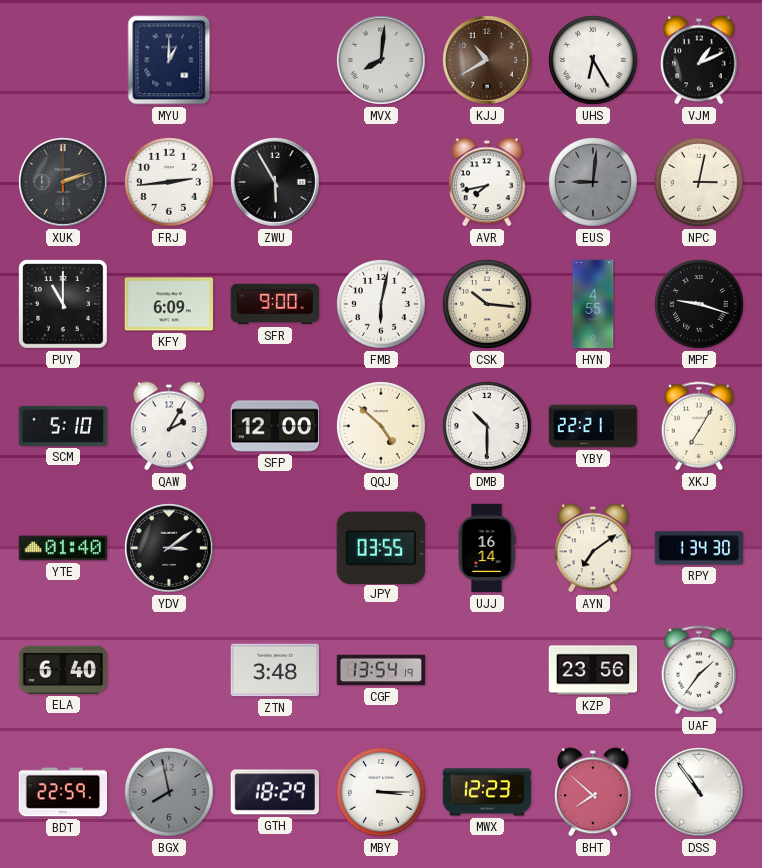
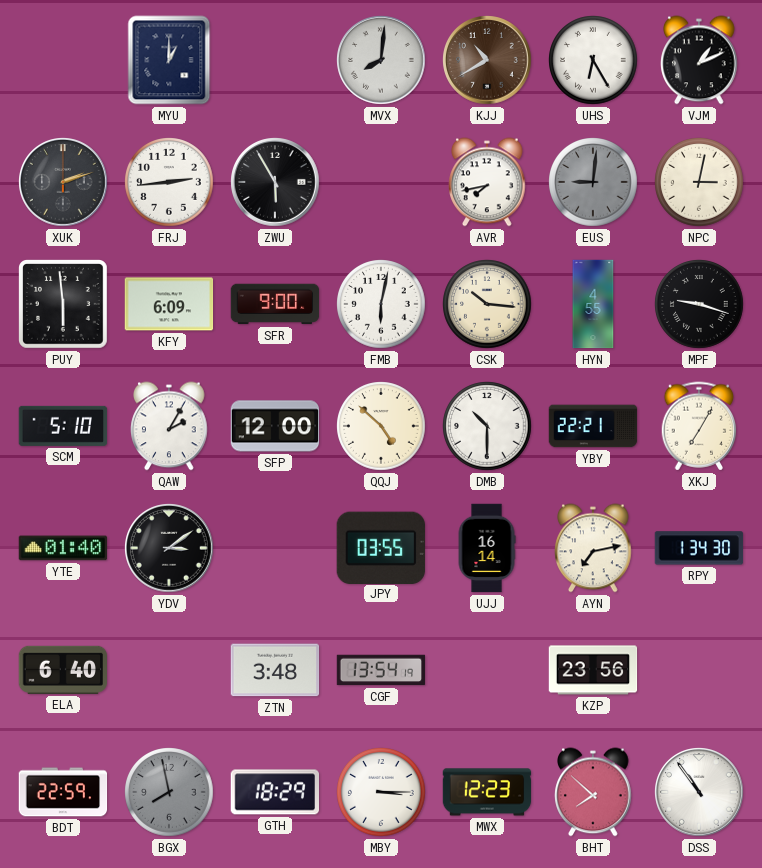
PUY: 11:00 -> 5:59
AYN: 7:09 -> 7:13
UAF: 1:36 -> none
